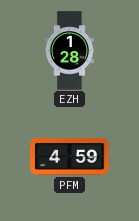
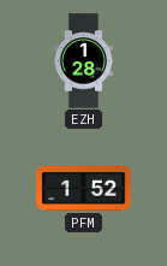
PFM: 4:59 -> 1:52
